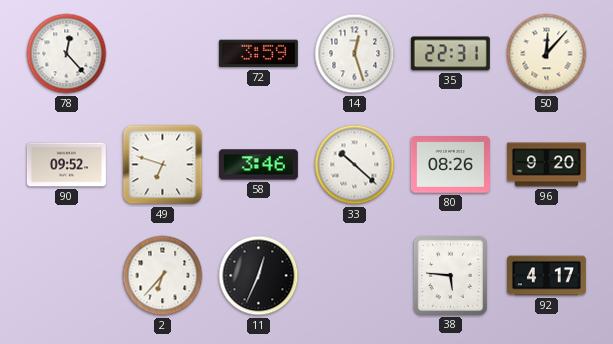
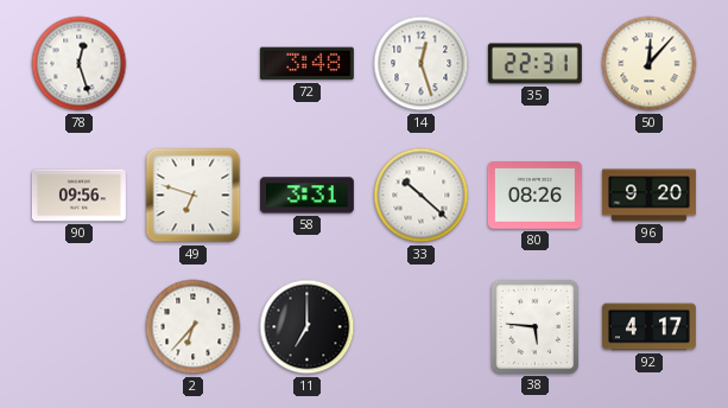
78: 12:23 -> 12:27
72: 3:59 -> 3:48
90: 09:52 -> 09:56
58: 3:46 -> 3:31
11: 12:34 -> 7:00
